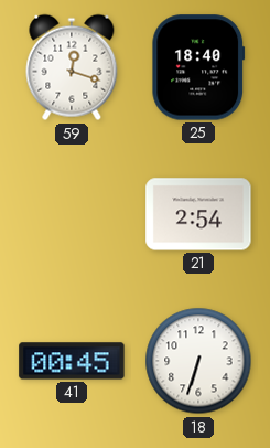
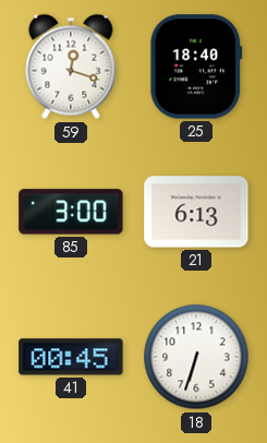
85: none -> 3:00
21: 2:54 -> 6:13
